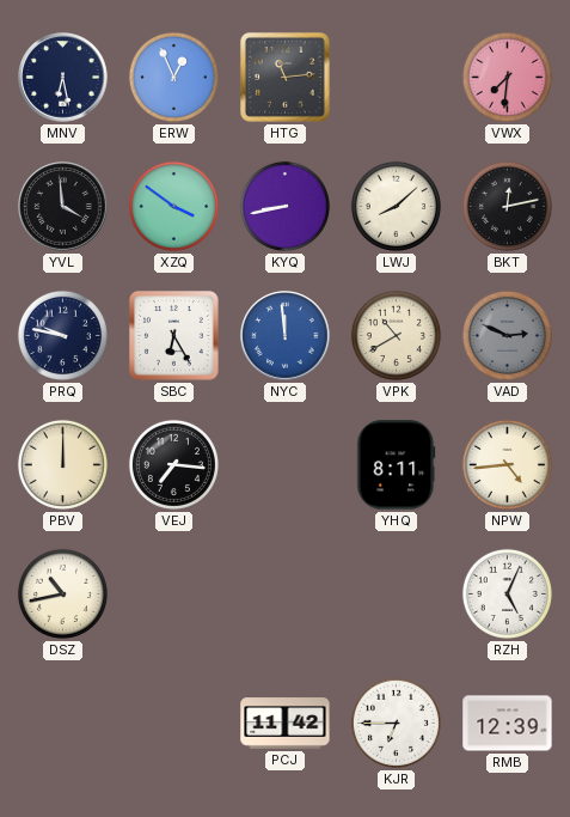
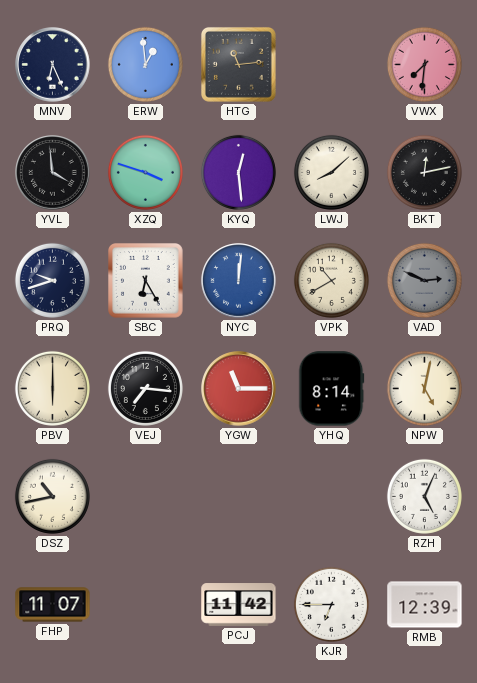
MNV: 6:28 -> 6:26
ERW: 12:56 -> 12:59
XZQ: 3:51 -> 3:48
KYQ: 8:43 -> 12:29
PRQ: 9:47 -> 9:42
NYC: 11:59 -> 12:01
PBV: 12:00 -> 6:00
YGW: none -> 11:15
YHQ: 8:11 -> 8:14
NPW: 4:44 -> 5:02
FHP: none -> 11:07
